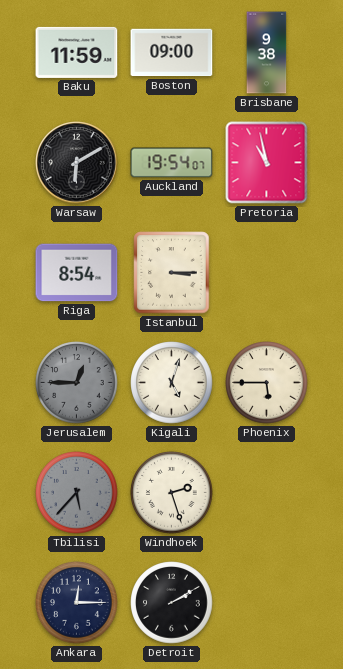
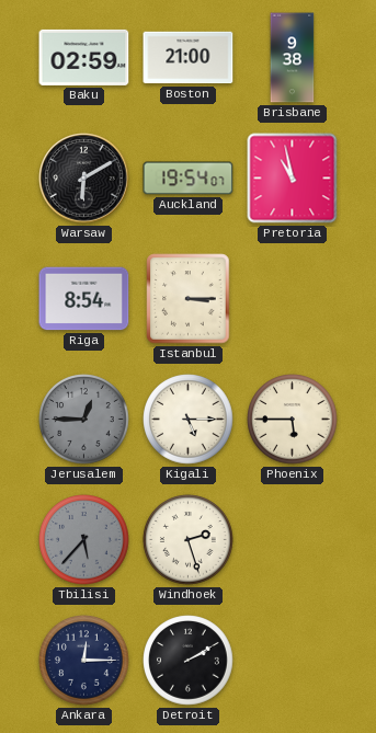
Baku: 11:59 -> 02:59
Boston: 09:00 -> 21:00
Kigali: 5:03 -> 5:15
